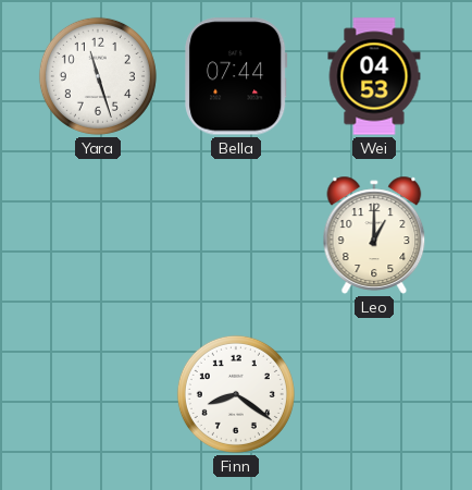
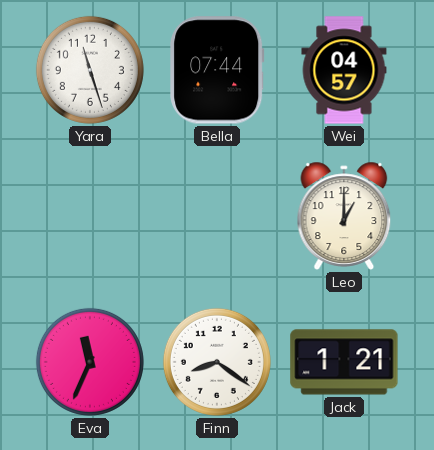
Wei: 04:53 -> 04:57
Eva: none -> 11:34
Jack: none -> 1:21
